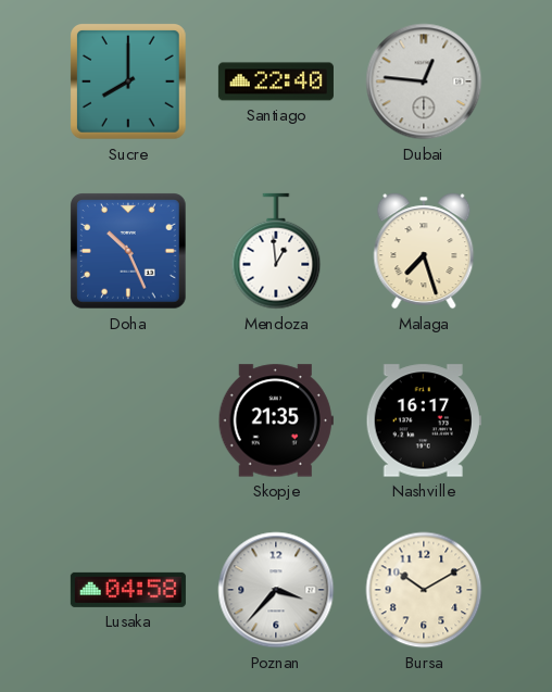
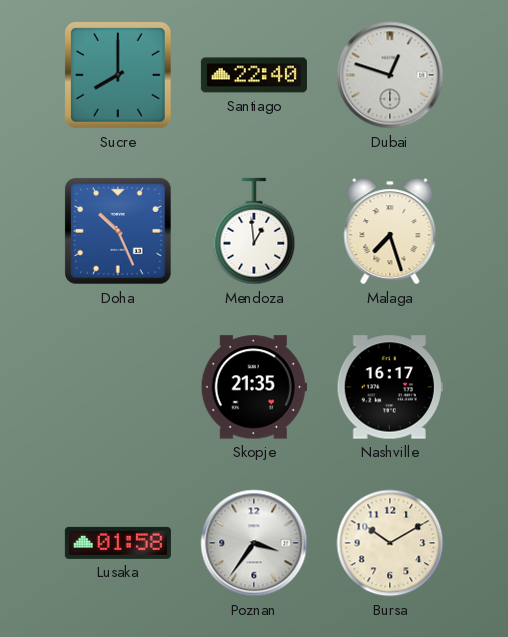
Dubai: 12:46 -> 12:48
Lusaka: 04:58 -> 01:58
Poznan: 3:37 -> 3:36
